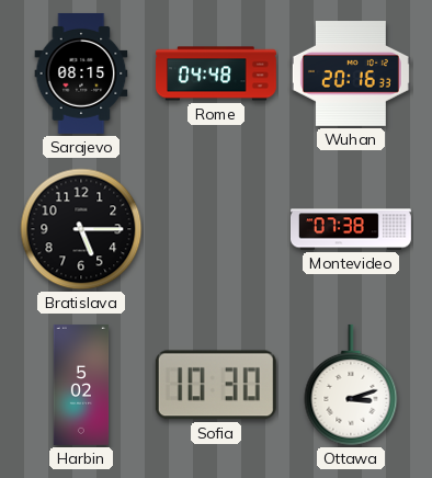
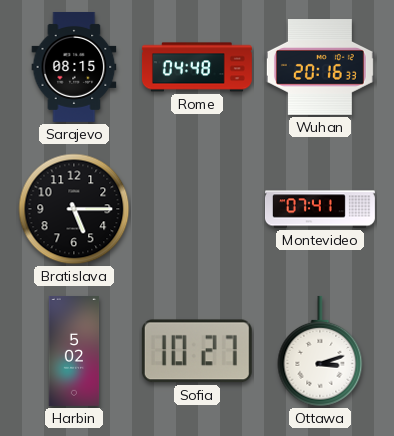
Montevideo: 07:38 -> 07:41
Sofia: 10:30 -> 10:27
